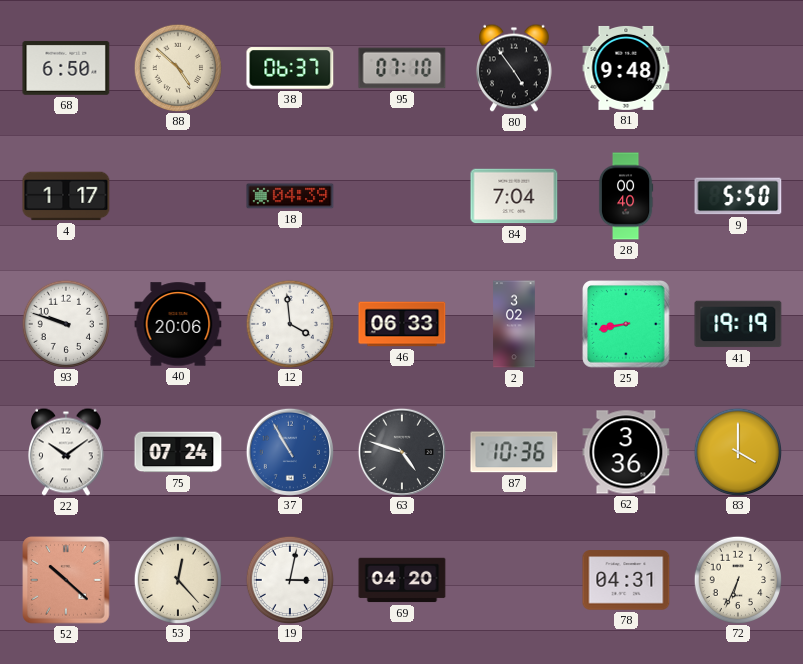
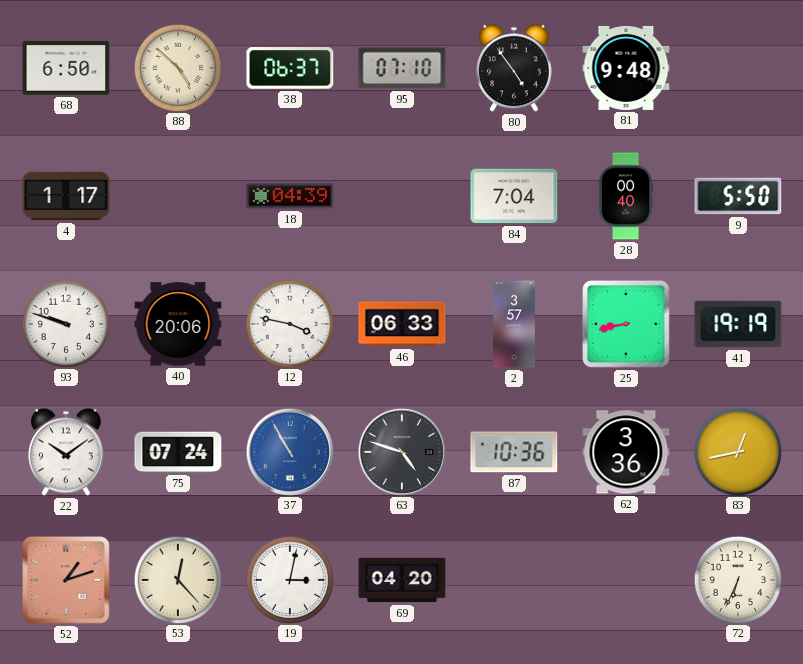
12: 3:59 -> 3:47
2: 3:02 -> 3:57
83: 4:00 -> 12:43
52: 10:22 -> 1:12
78: 04:31 -> none
